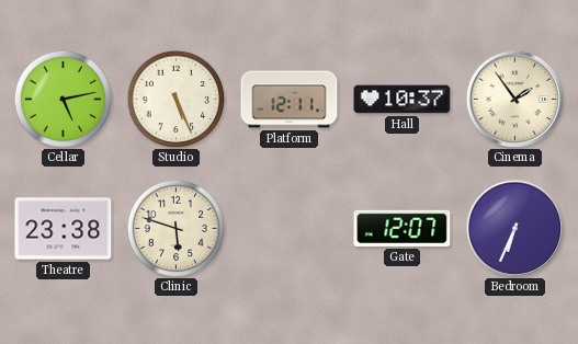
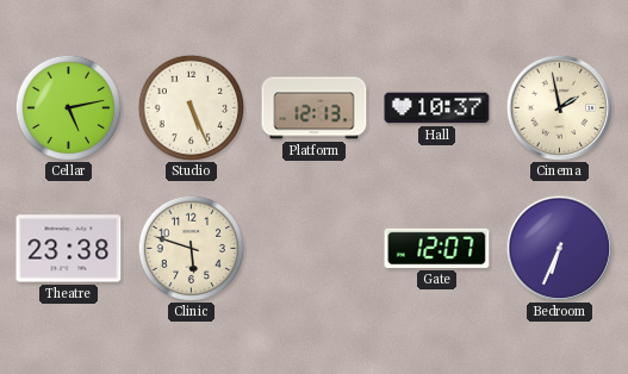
Platform: 12:11 -> 12:13
Cinema: 1:54 -> 1:58
